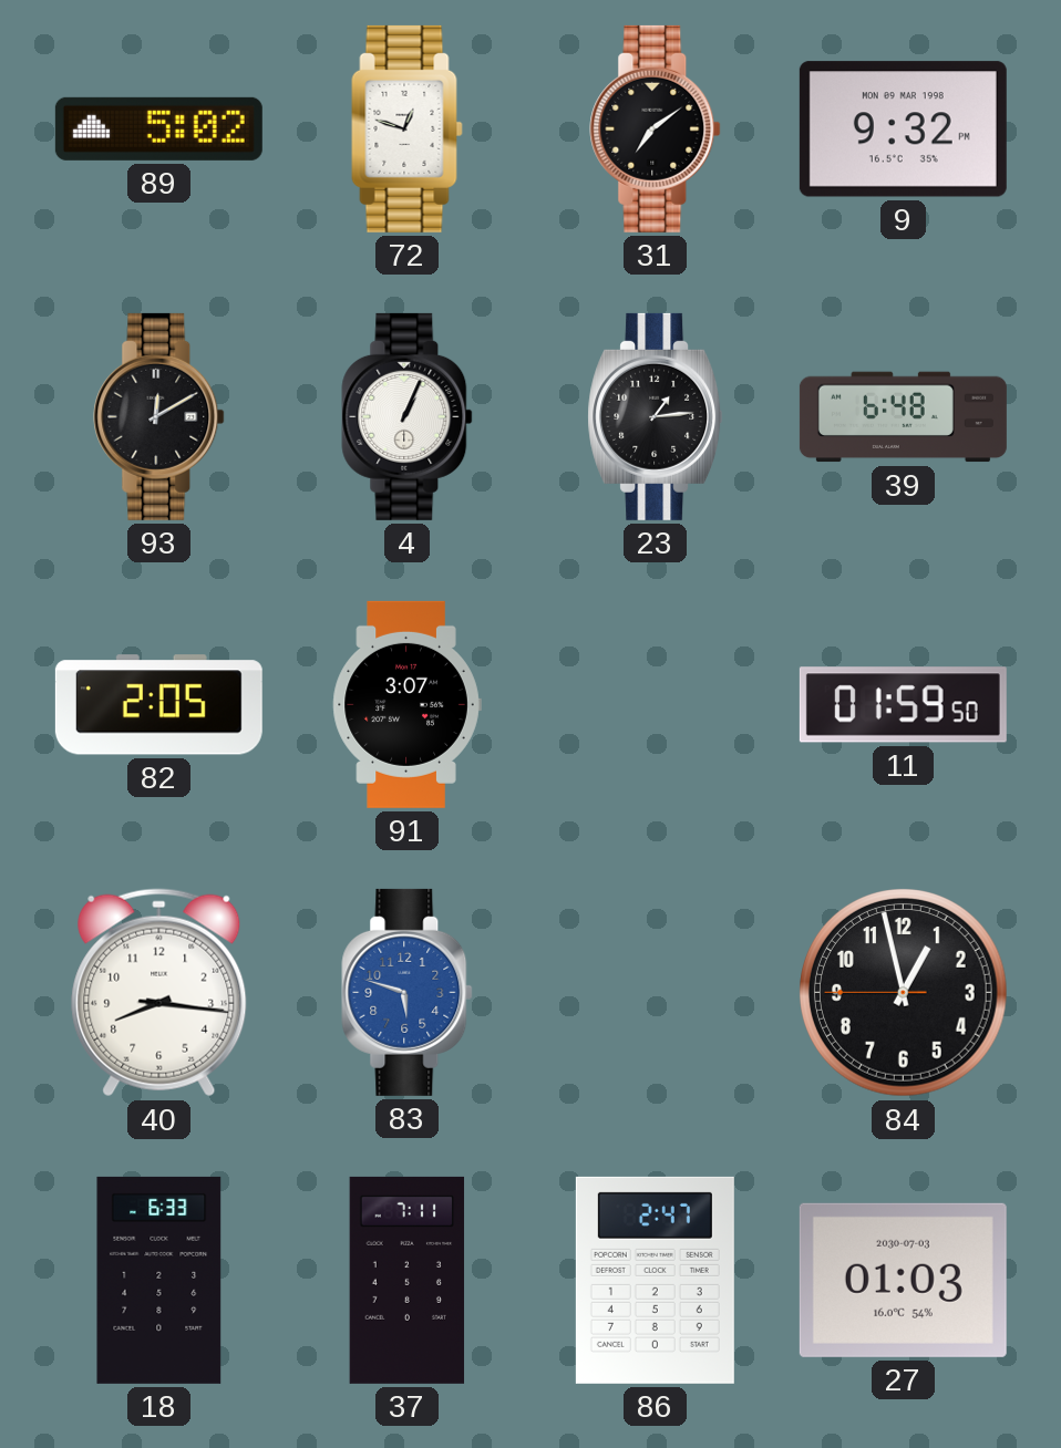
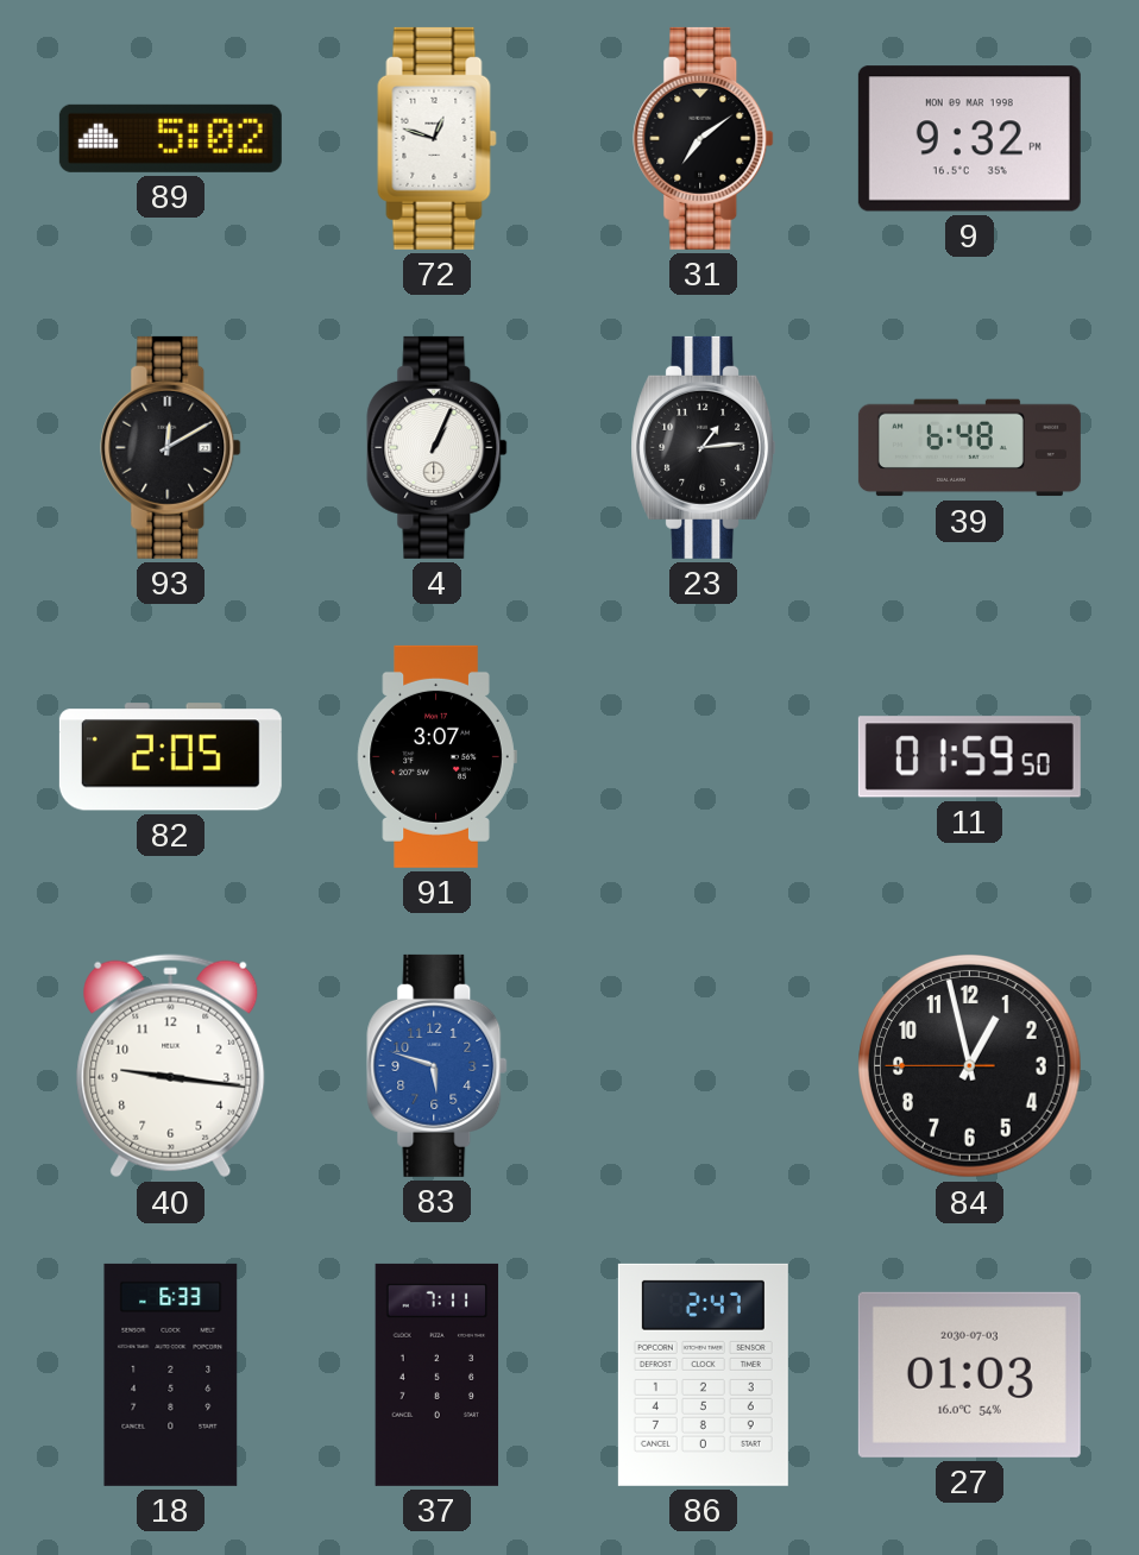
40: 8:16 -> 9:16
